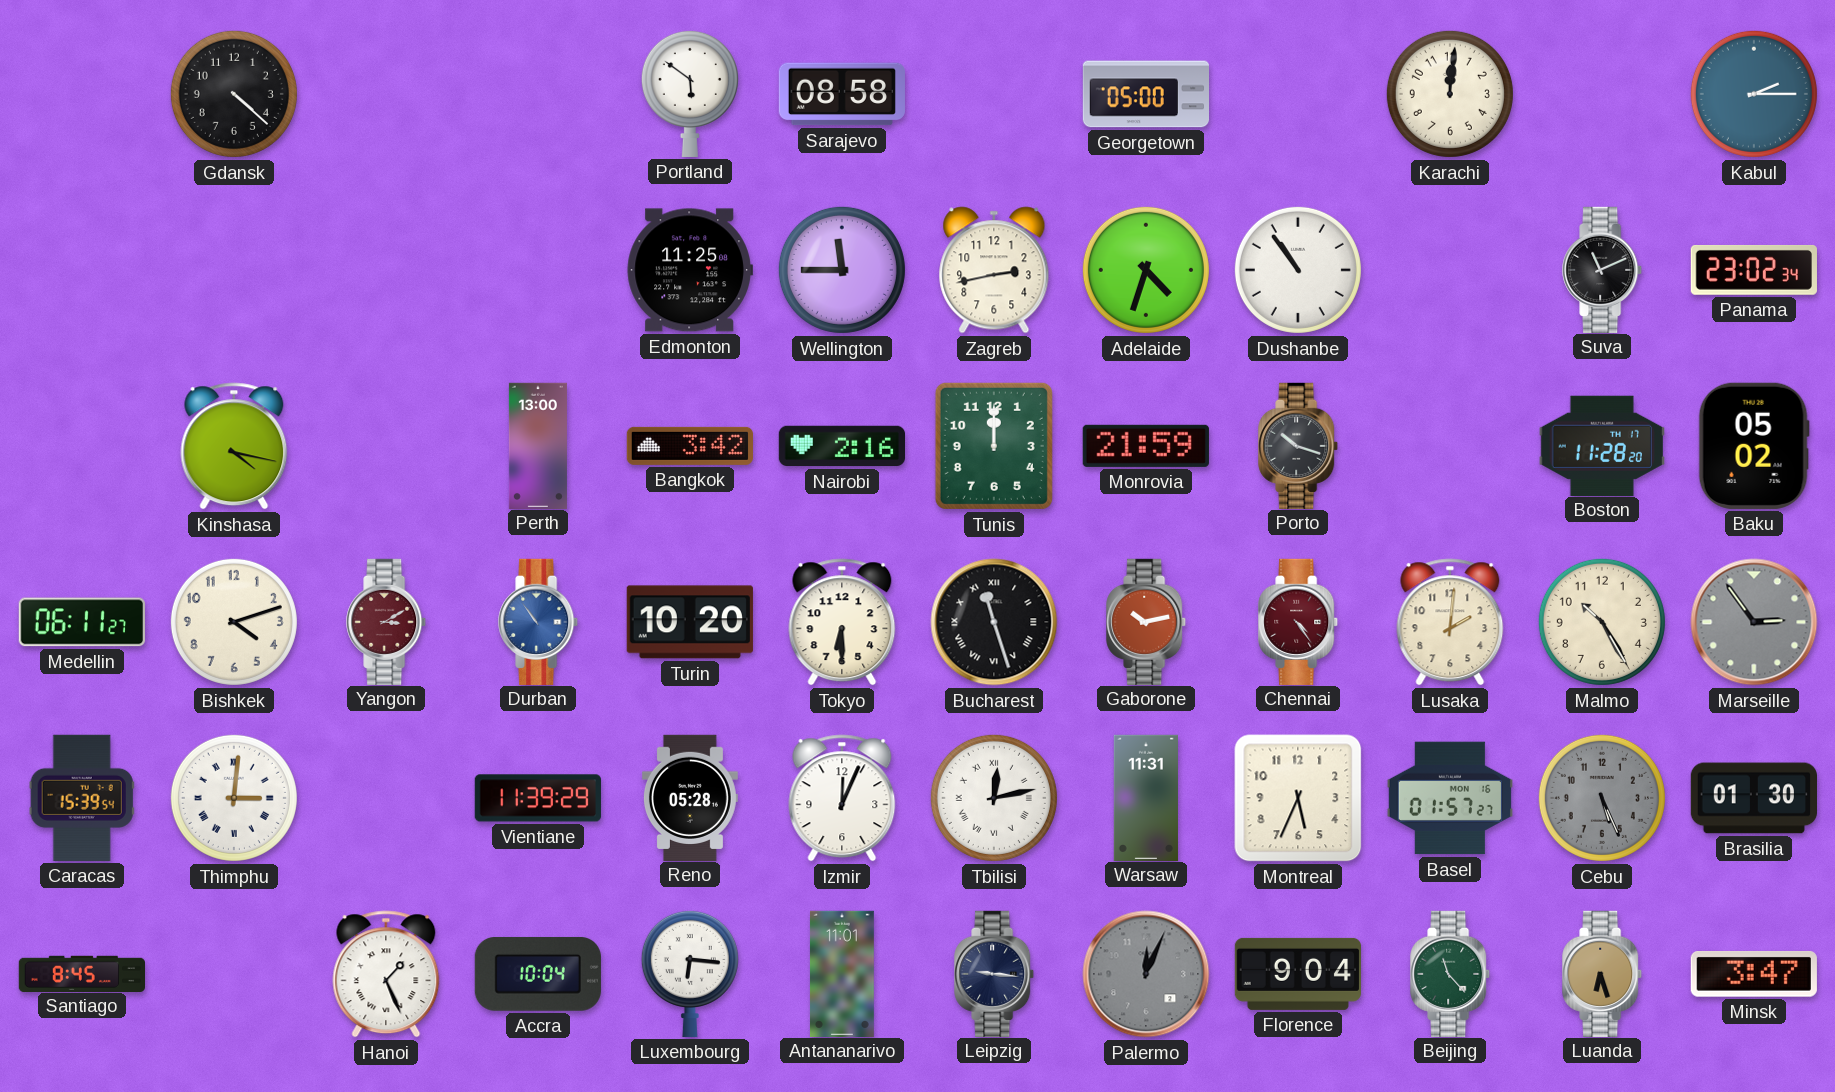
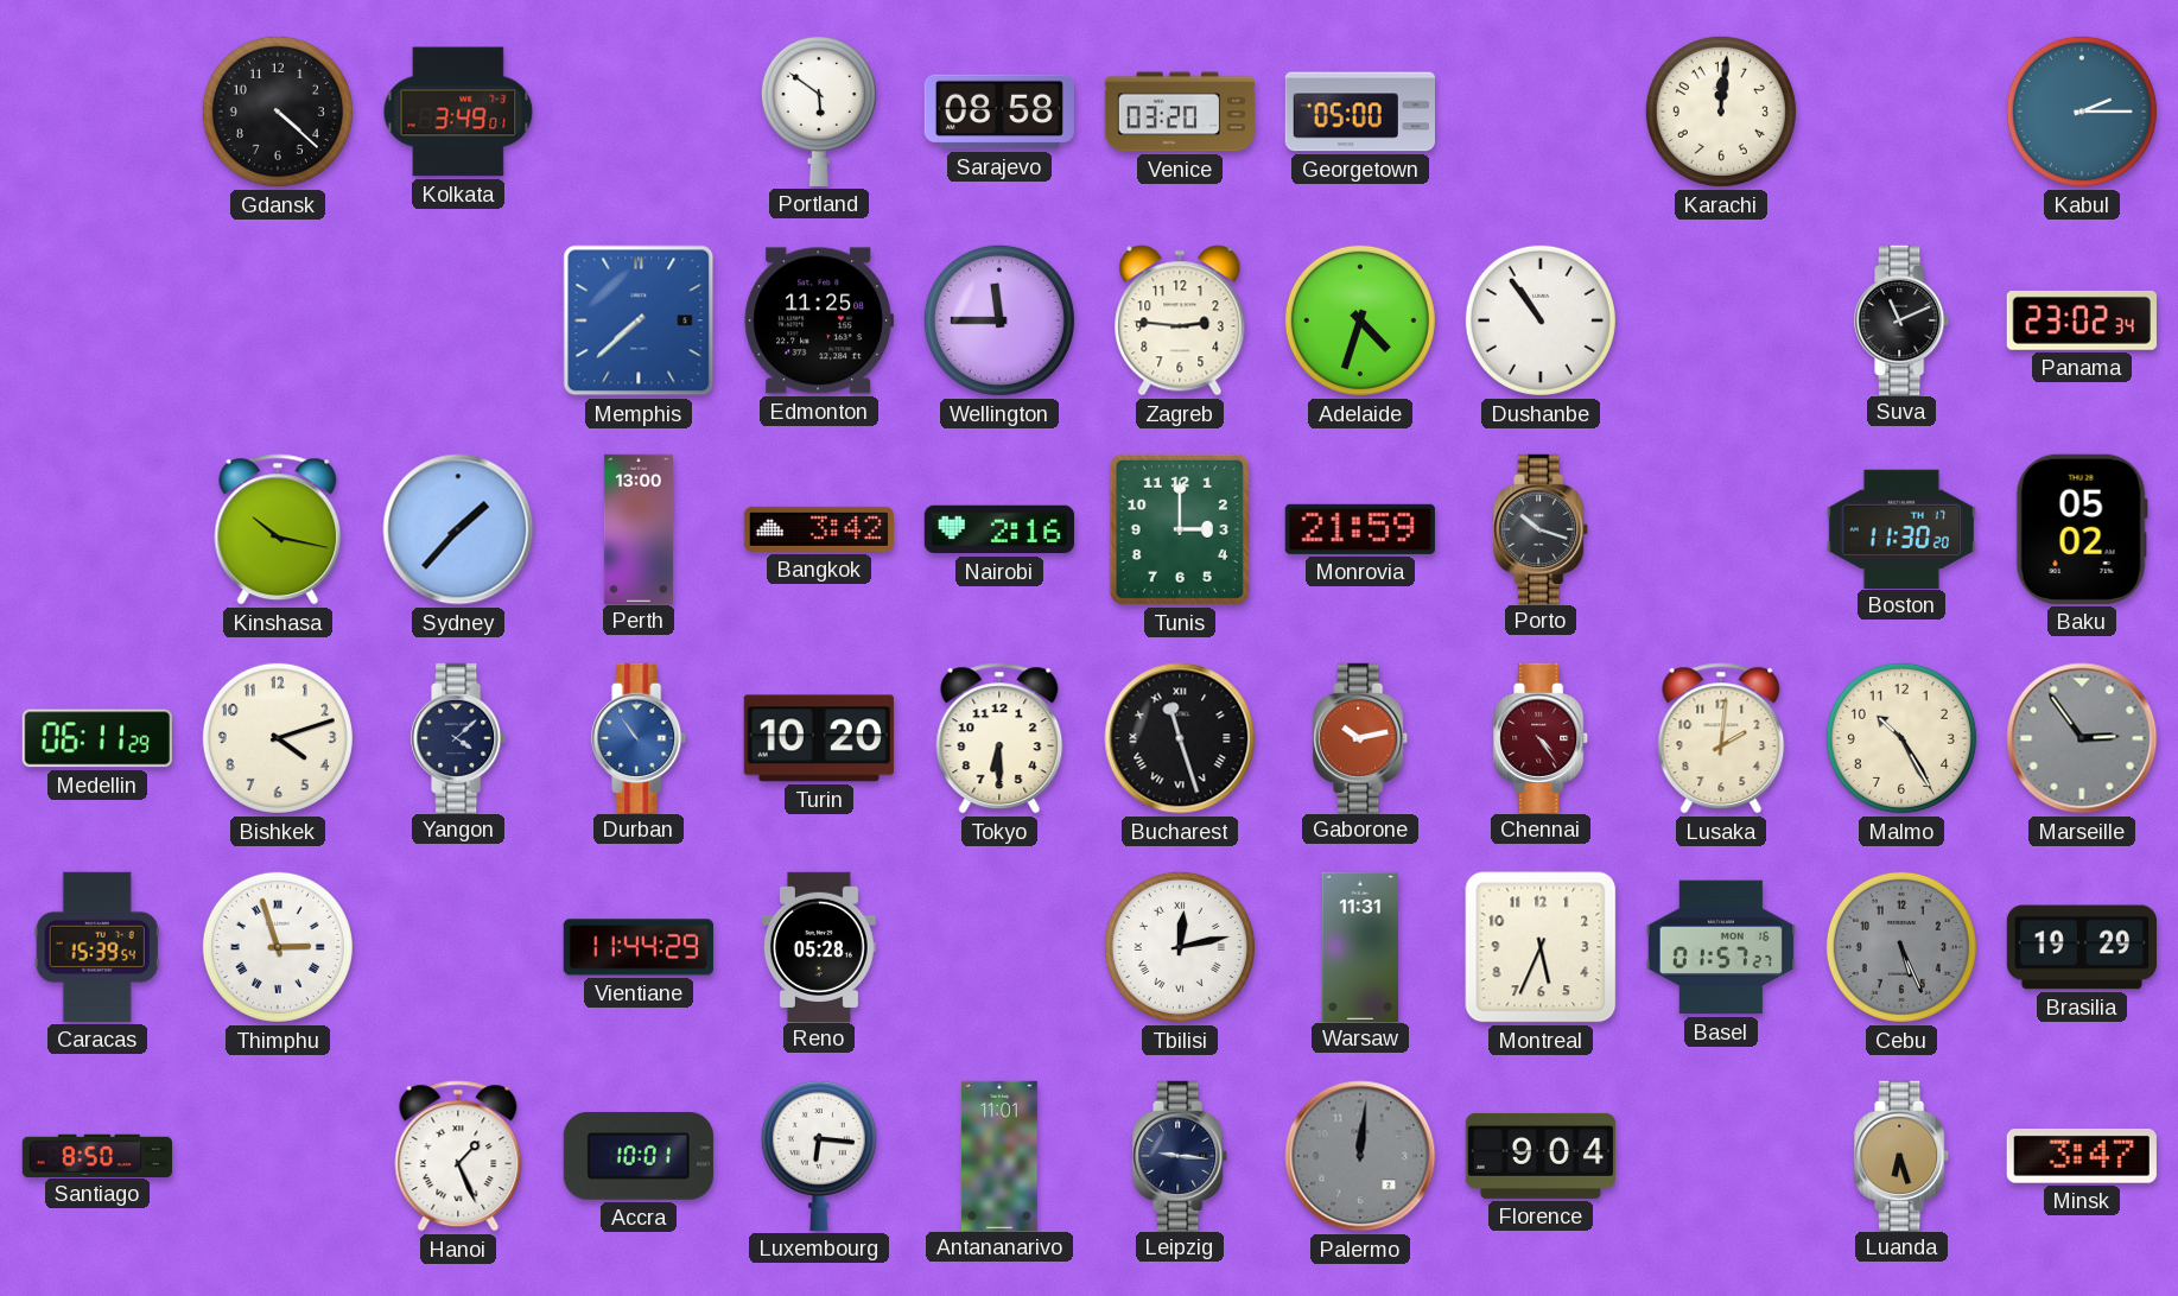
Kolkata: none -> 3:49
Venice: none -> 03:20
Memphis: none -> 7:38
Zagreb: 2:43 -> 2:46
Kinshasa: 4:17 -> 10:17
Sydney: none -> 1:37
Tunis: 12:00 -> 3:00
Boston: 11:28 -> 11:30
Medellin: 06:11:27 -> 06:11:29
Yangon: 3:10 -> 4:08
Yangon dial: burgundy -> navy
Thimphu: 3:01 -> 2:57
Vientiane: 11:39 -> 11:44
Izmir: 12:04 -> none
Brasilia: 01:30 -> 19:29
Santiago: 8:45 -> 8:50
Accra: 10:04 -> 10:01
Palermo: 12:04 -> 12:01
Beijing: 11:23 -> none
